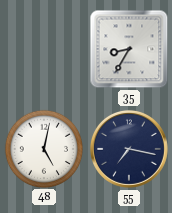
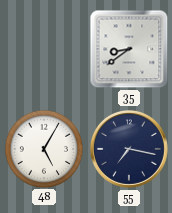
35: 8:35 -> 8:39
48: 5:02 -> 5:05
